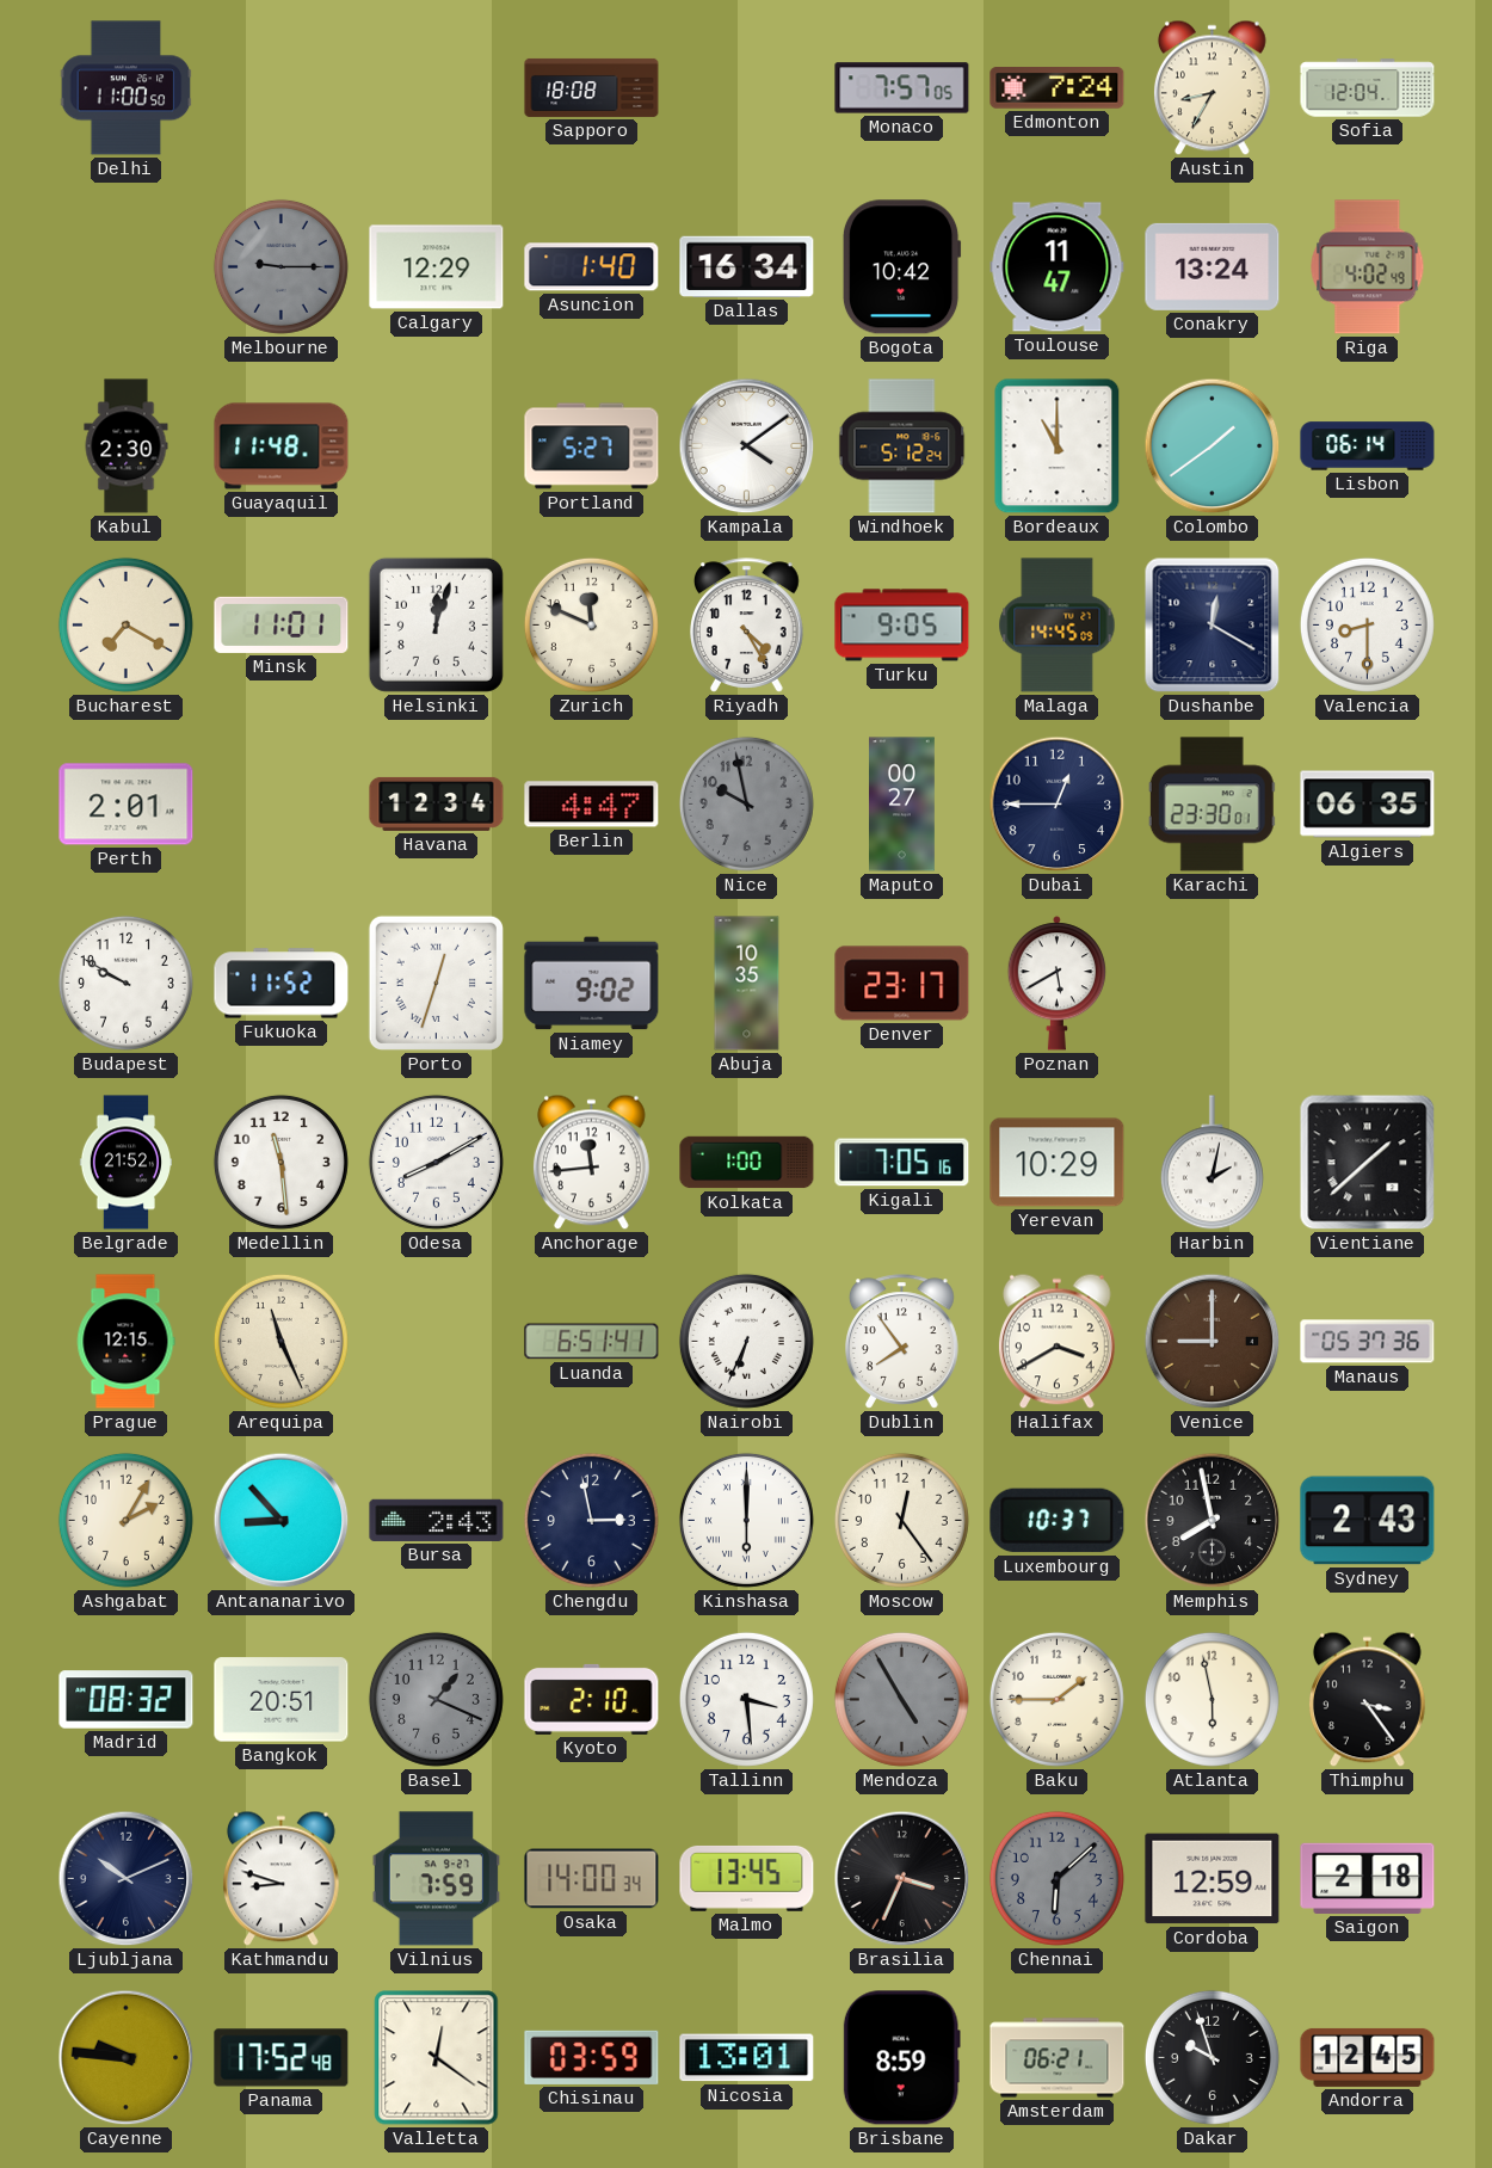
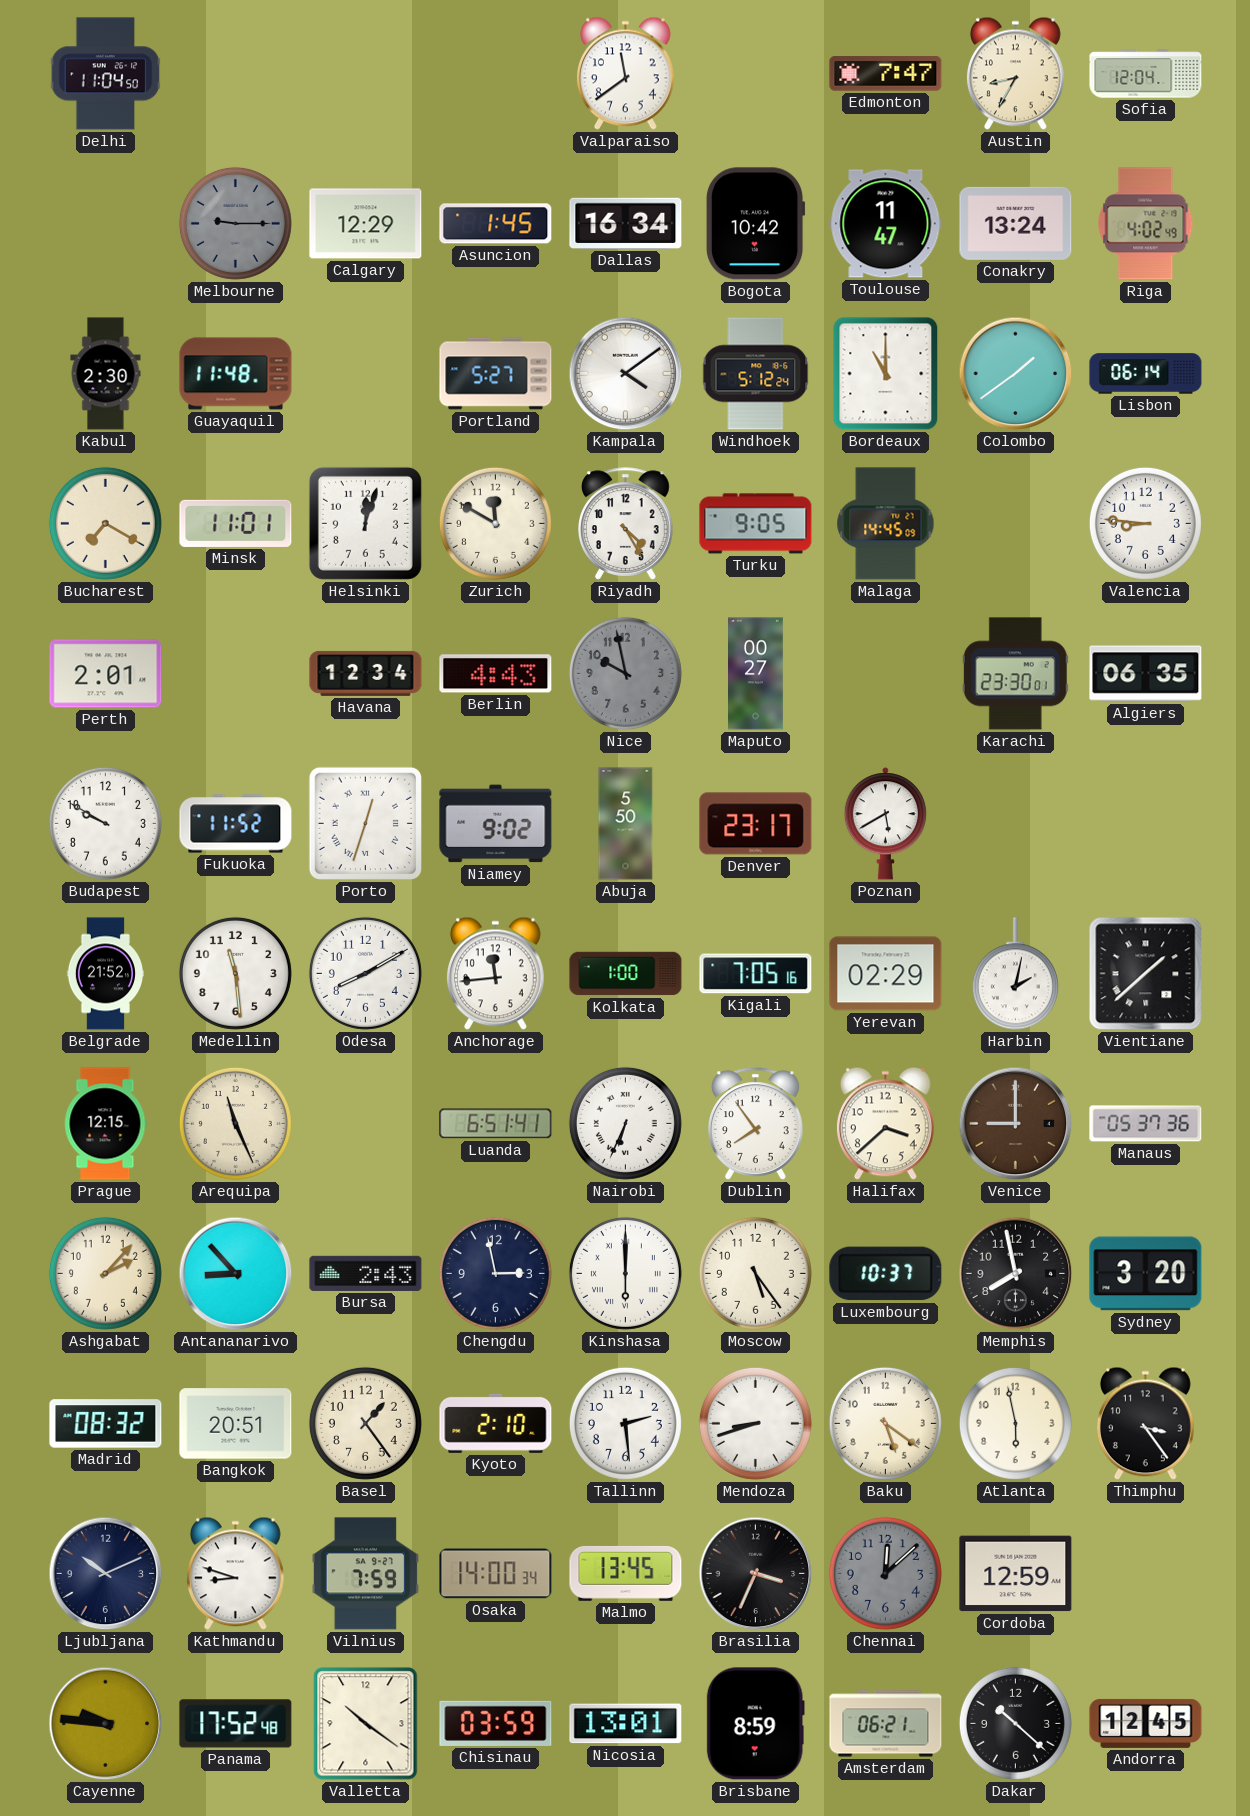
Delhi: 11:00 -> 11:04
Sapporo: 18:08 -> none
Valparaiso: none -> 11:39
Monaco: 7:57 -> none
Edmonton: 7:24 -> 7:47
Asuncion: 1:40 -> 1:45
Zurich: 11:49 -> 11:50
Dushanbe: 12:20 -> none
Valencia: 8:30 -> 8:46
Berlin: 4:47 -> 4:43
Dubai: 12:45 -> none
Abuja: 10:35 -> 5:50
Yerevan: 10:29 -> 02:29
Halifax: 3:40 -> 3:38
Ashgabat: 2:05 -> 2:07
Moscow: 12:24 -> 5:24
Sydney: 2:43 -> 3:20
Basel: 1:19 -> 1:24
Basel dial: grey -> cream
Tallinn: 3:29 -> 2:29
Mendoza: 4:55 -> 8:42
Mendoza dial: grey -> white
Baku: 1:45 -> 5:21
Chennai: 6:08 -> 12:08
Saigon: 2:18 -> none
Valletta: 12:21 -> 10:21
Dakar: 9:57 -> 10:22
